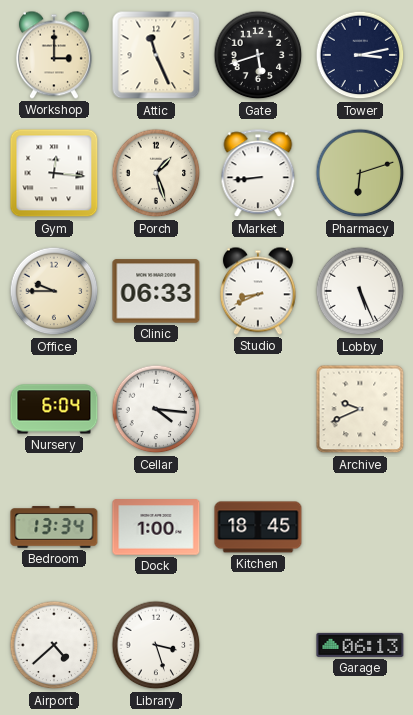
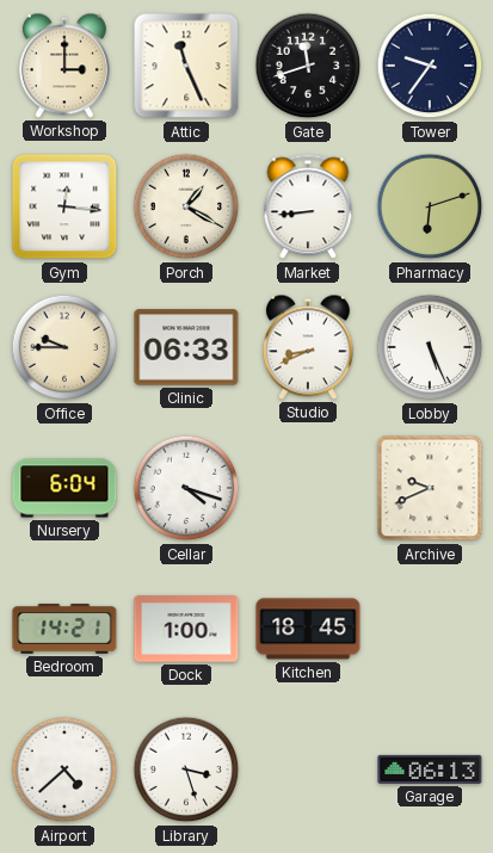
Gate: 5:42 -> 11:42
Tower: 3:13 -> 9:36
Porch: 1:27 -> 1:20
Cellar: 4:16 -> 4:18
Bedroom: 13:34 -> 14:21
